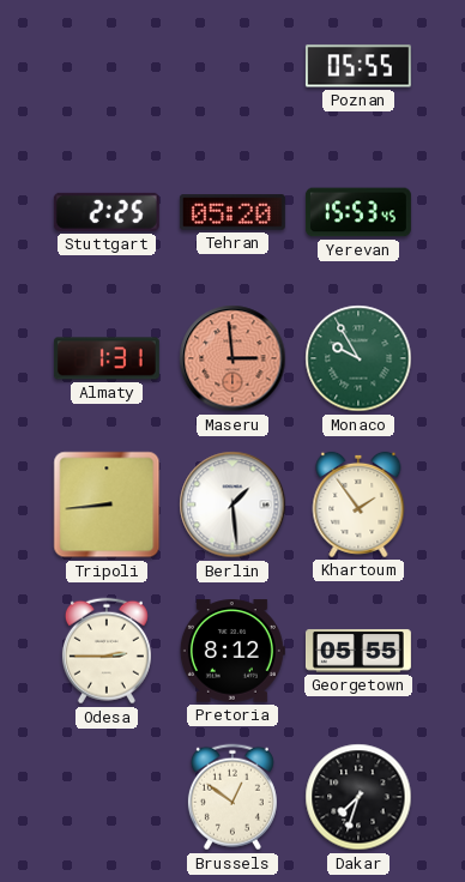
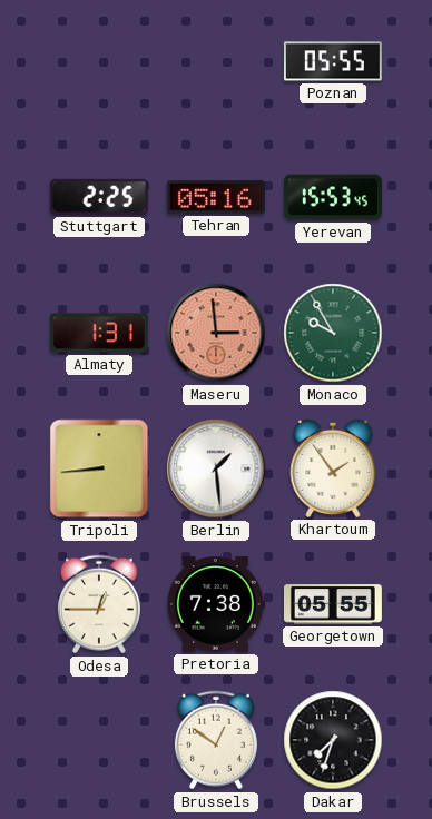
Tehran: 05:20 -> 05:16
Odesa: 2:45 -> 12:45
Pretoria: 8:12 -> 7:38
